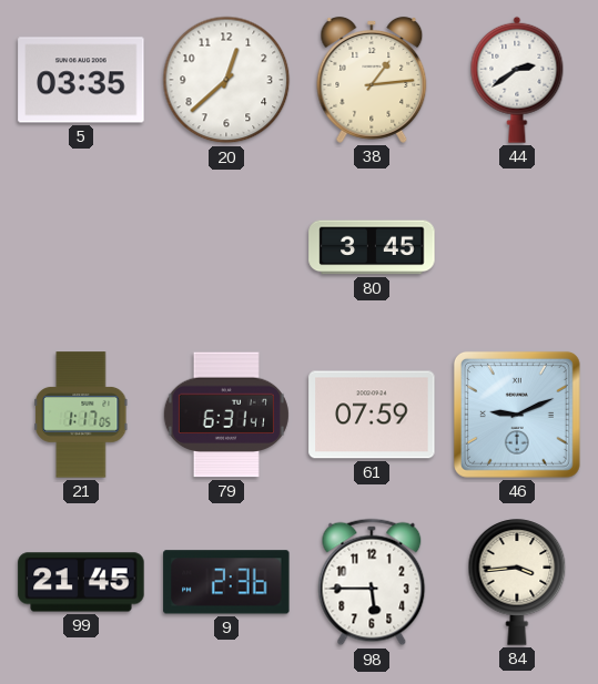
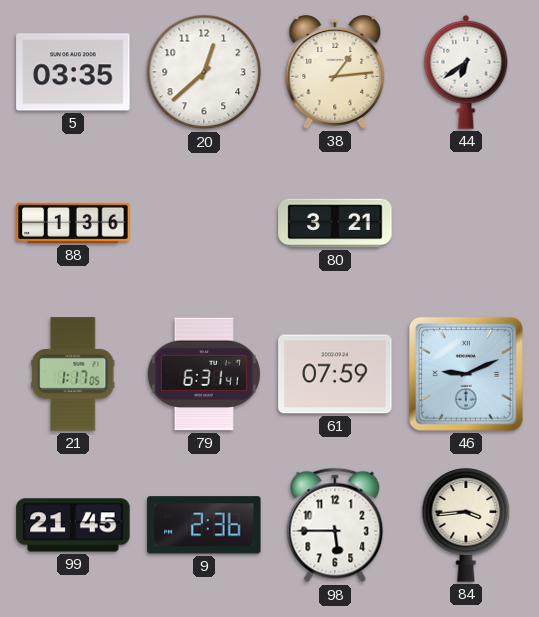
44: 2:39 -> 6:39
88: none -> 1:36
80: 3:45 -> 3:21
